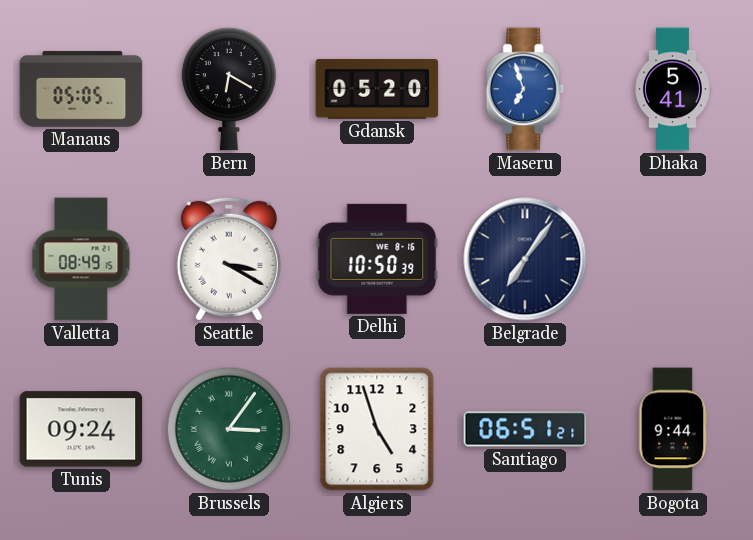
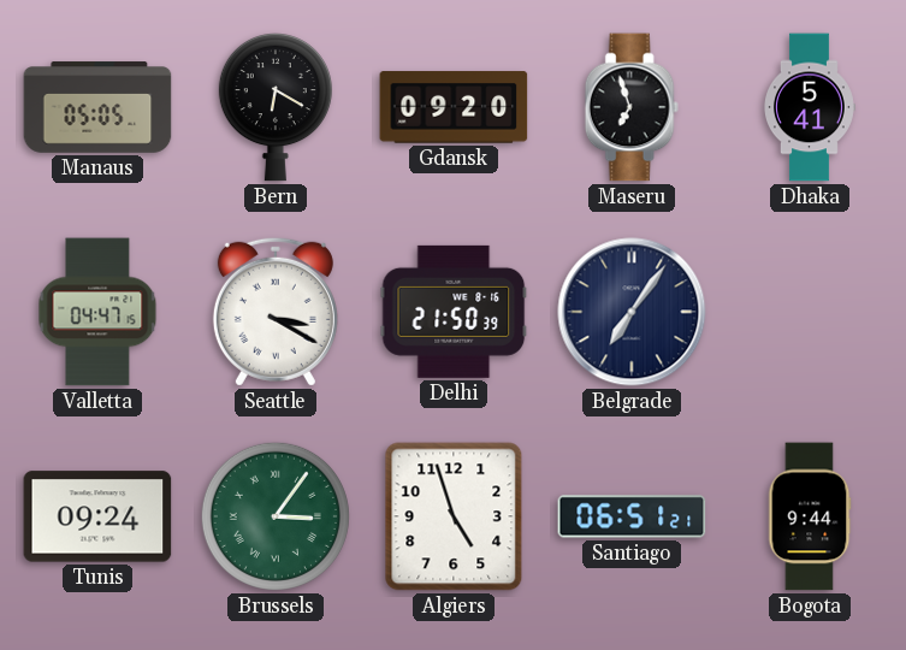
Gdansk: 05:20 -> 09:20
Maseru dial: blue -> black
Valletta: 08:49 -> 04:47
Delhi: 10:50 -> 21:50
